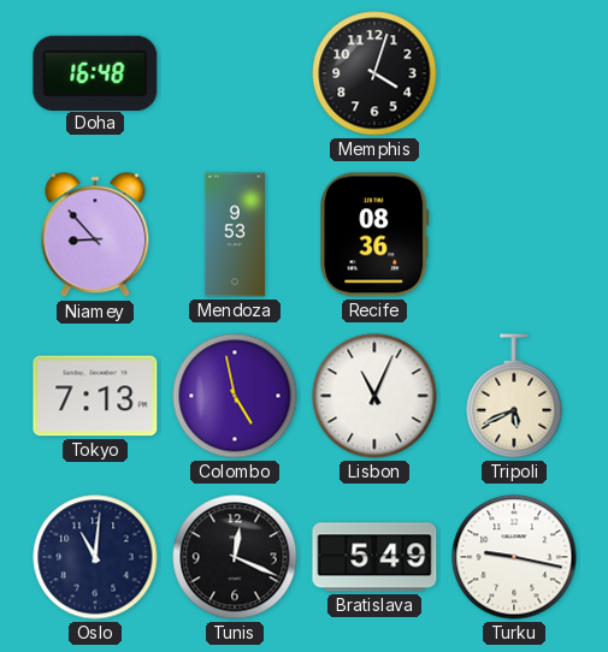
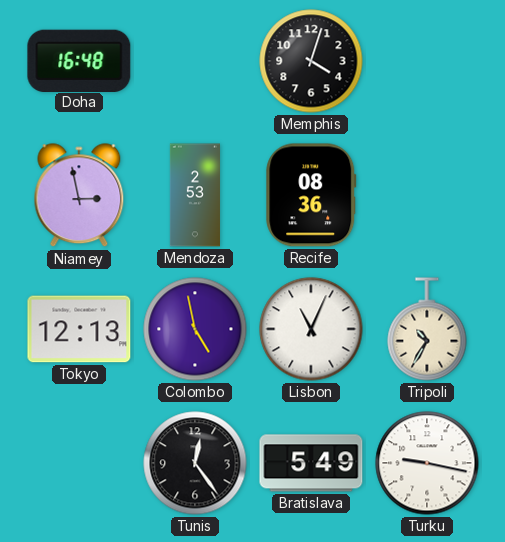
Niamey: 8:53 -> 2:58
Mendoza: 9:53 -> 2:53
Tokyo: 7:13 -> 12:13
Tripoli: 5:41 -> 10:35
Oslo: 11:01 -> none
Tunis: 12:19 -> 12:24
